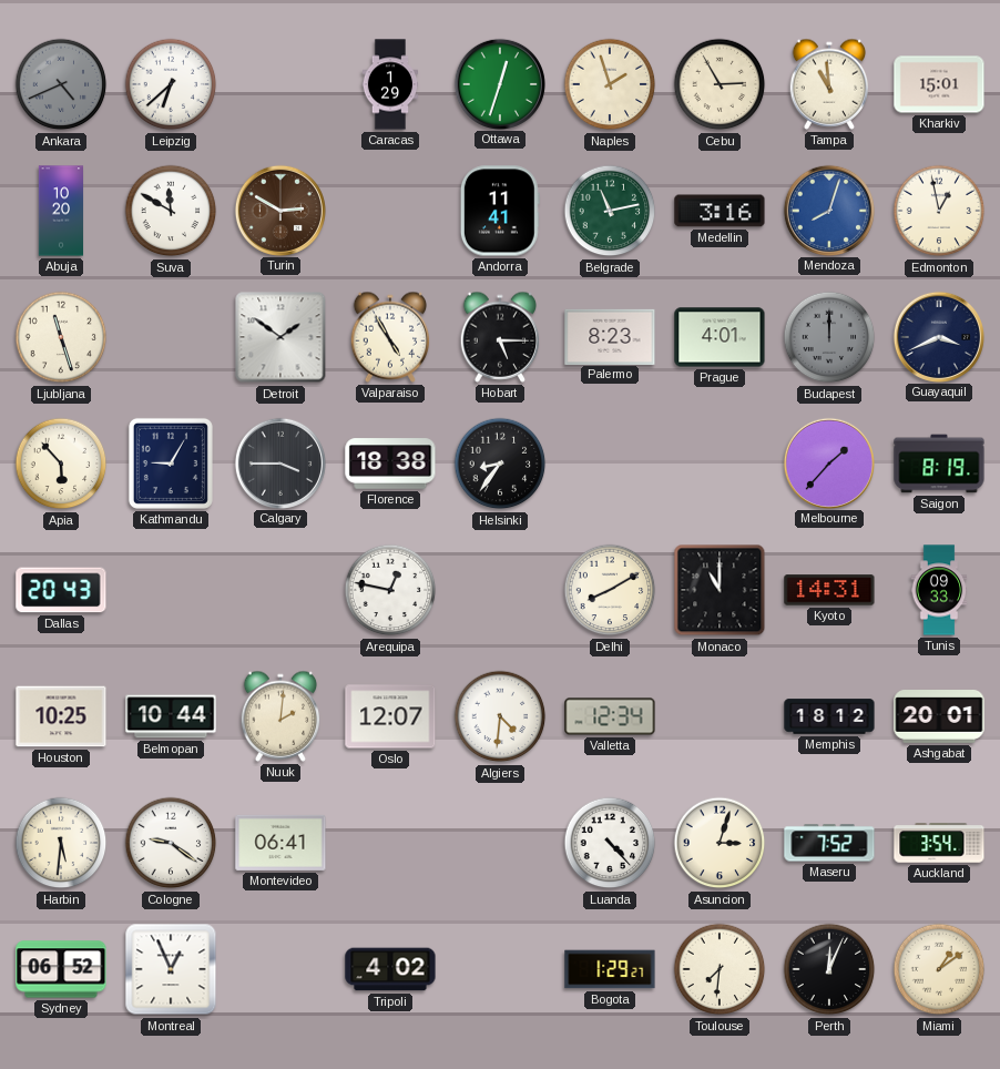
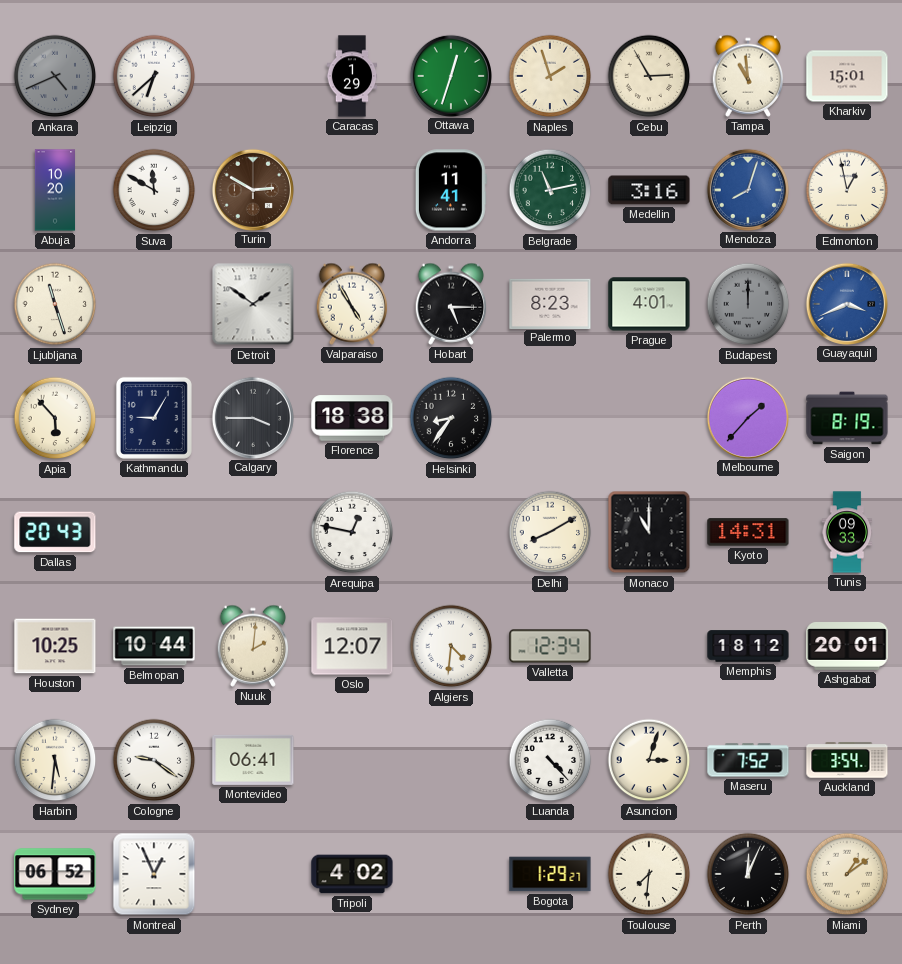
Guayaquil dial: navy -> blue
